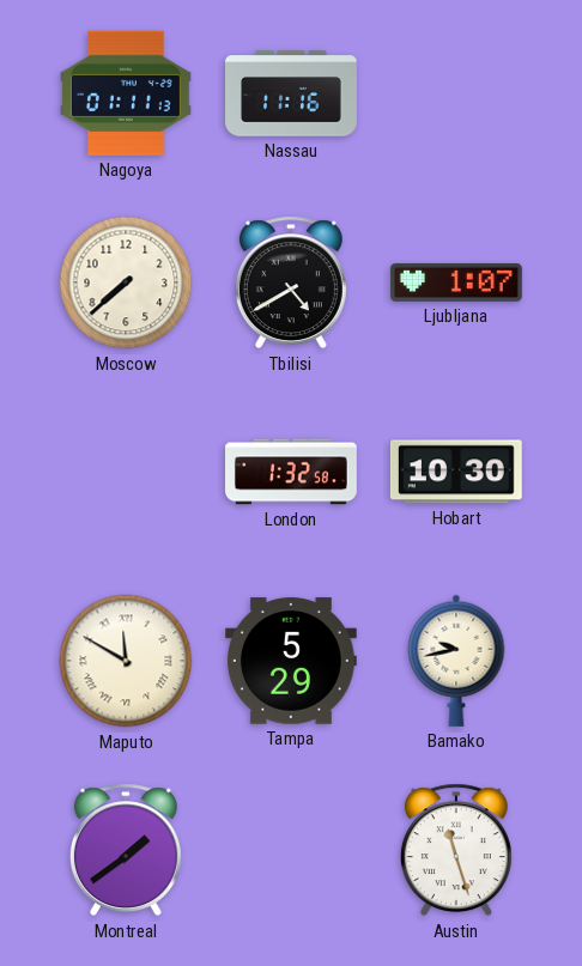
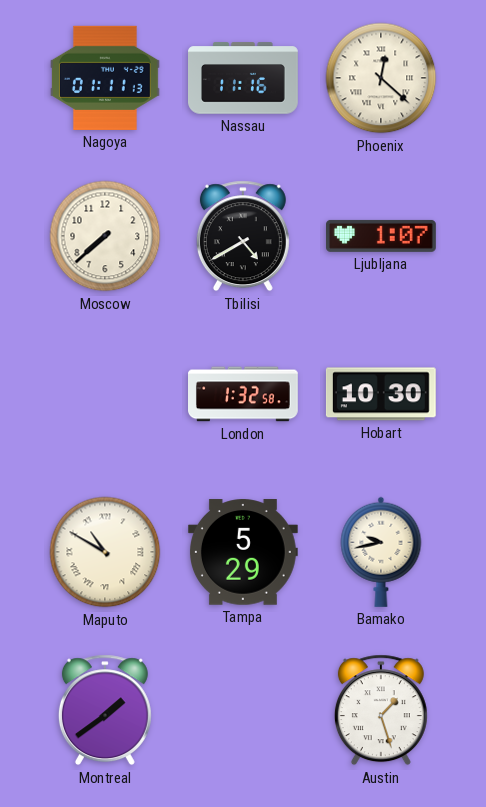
Phoenix: none -> 12:22
Maputo: 11:50 -> 10:50
Austin: 11:27 -> 1:27
